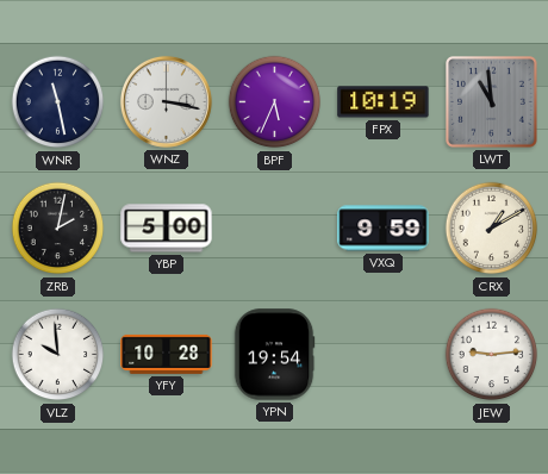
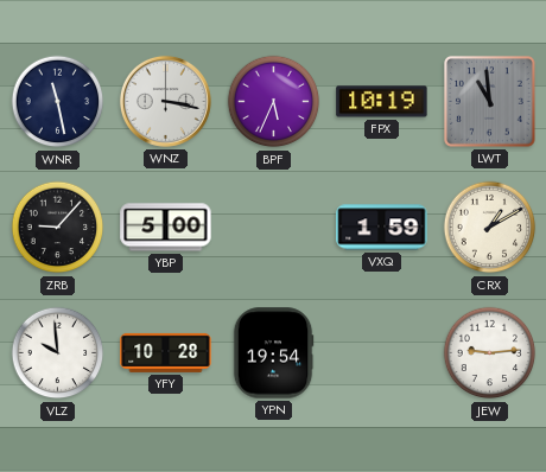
ZRB: 2:02 -> 9:07
VXQ: 9:59 -> 1:59
